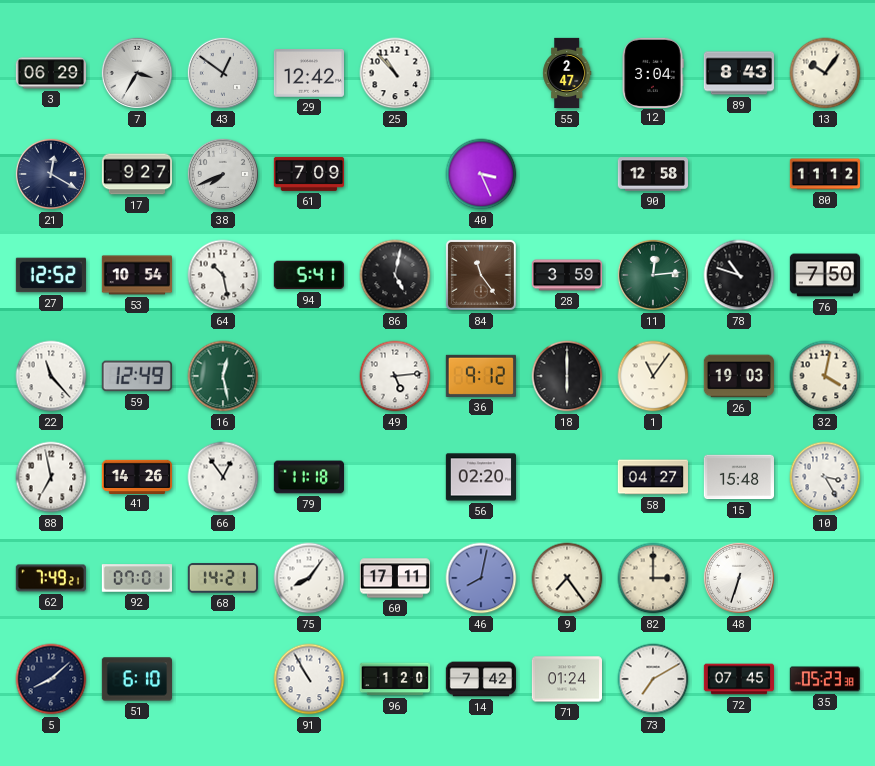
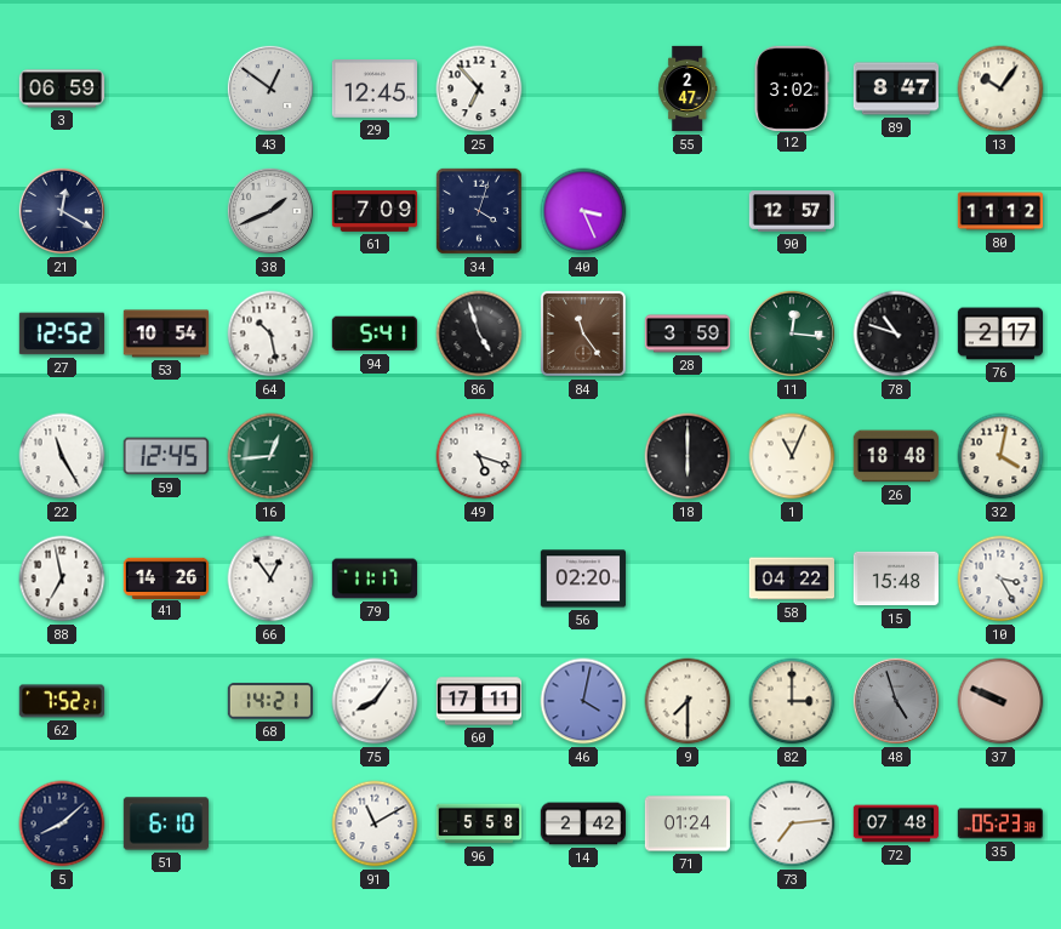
3: 06:29 -> 06:59
7: 3:35 -> none
29: 12:42 -> 12:45
25: 10:53 -> 6:53
12: 3:04 -> 3:02
89: 8:43 -> 8:47
17: 9:27 -> none
38: 7:41 -> 1:41
34: none -> 4:03
90: 12:58 -> 12:57
86: 5:02 -> 4:57
11: 12:14 -> 12:16
76: 7:50 -> 2:17
22: 11:23 -> 11:25
59: 12:49 -> 12:45
16: 12:28 -> 12:44
49: 5:14 -> 5:18
36: 9:12 -> none
1: 11:06 -> 11:04
26: 19:03 -> 18:48
79: 11:18 -> 11:17
58: 04:27 -> 04:22
62: 7:49 -> 7:52
92: 07:01 -> none
46: 8:02 -> 4:02
9: 7:24 -> 7:30
48: 6:33 -> 4:57
48 dial: white -> grey
37: none -> 9:49
91: 10:55 -> 11:10
96: 1:20 -> 5:58
14: 7:42 -> 2:42
73: 7:10 -> 7:14
72: 07:45 -> 07:48
